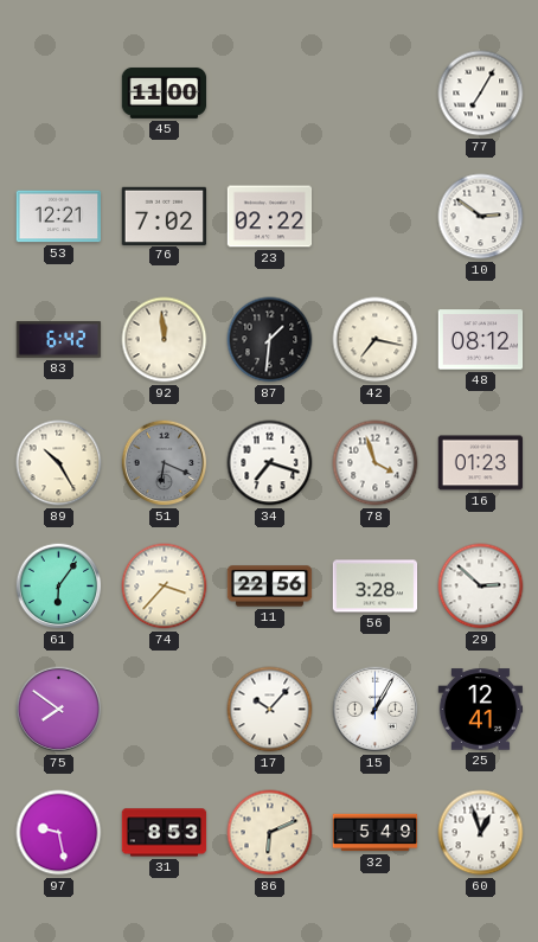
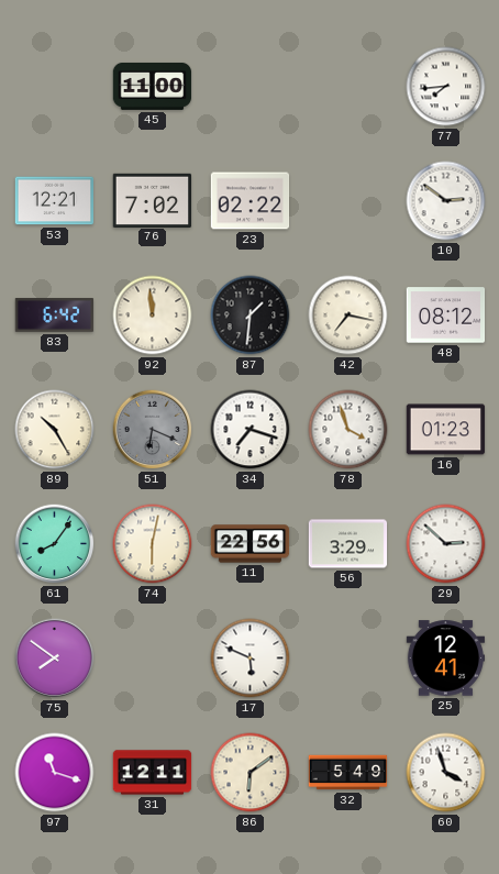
77: 7:05 -> 7:44
61: 6:06 -> 8:06
74: 3:37 -> 6:02
56: 3:28 -> 3:29
17: 10:07 -> 5:49
15: 1:05 -> none
97: 9:28 -> 11:18
31: 8:53 -> 12:11
86: 6:11 -> 6:09
60: 12:57 -> 3:57
